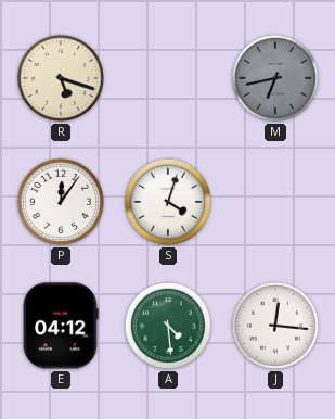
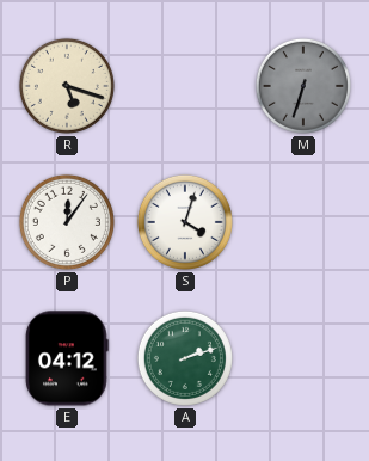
M: 6:43 -> 6:33
A: 4:29 -> 2:12
J: 12:16 -> none
